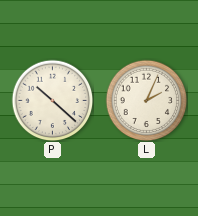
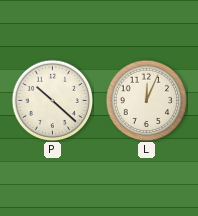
L: 2:04 -> 12:04
